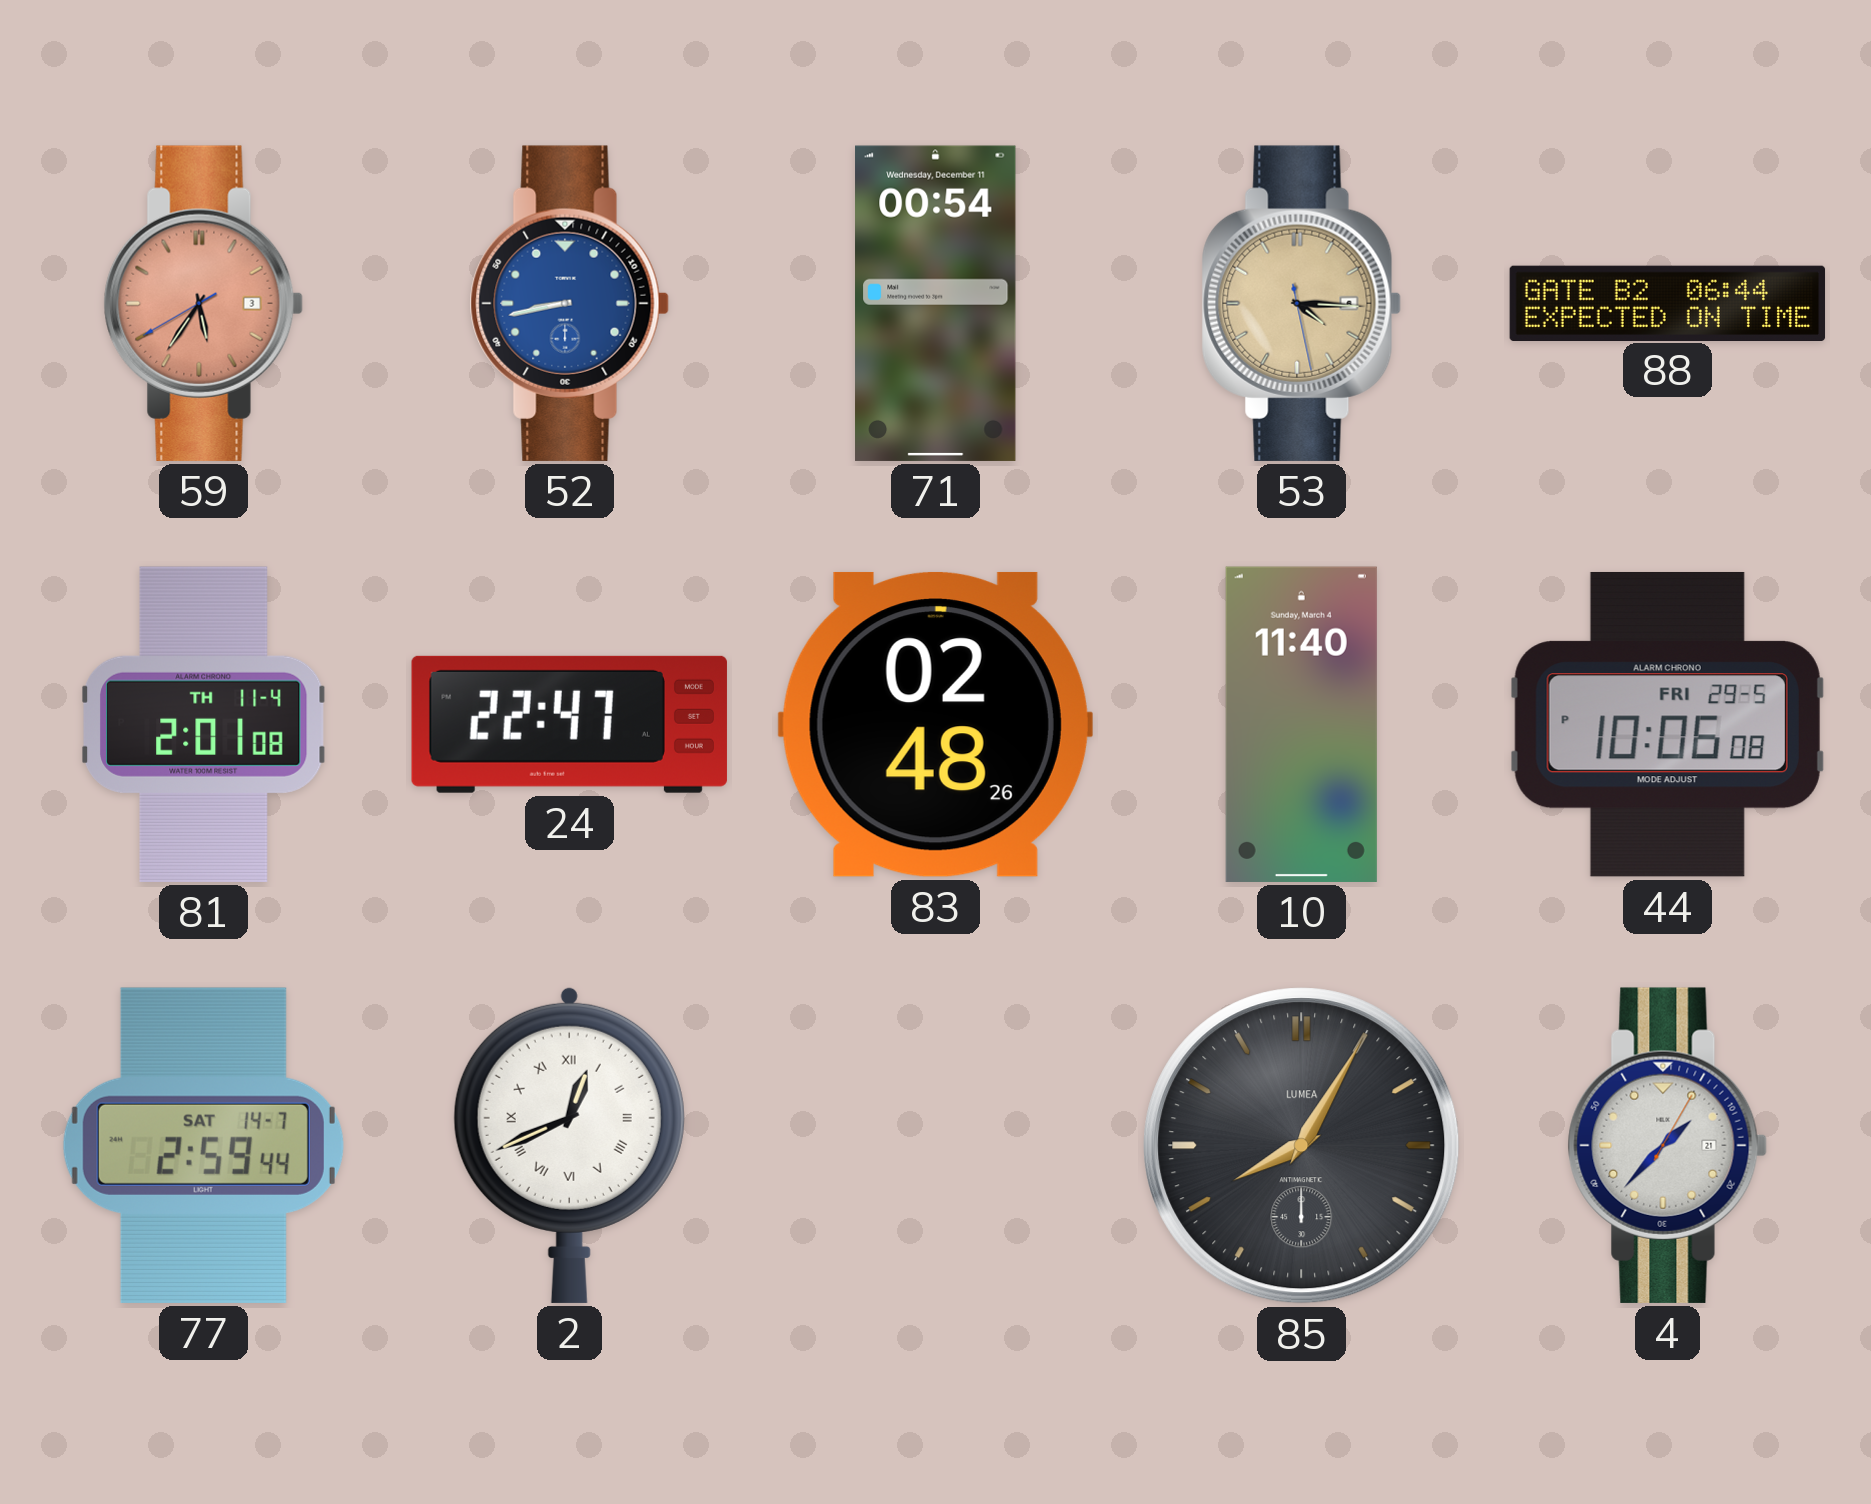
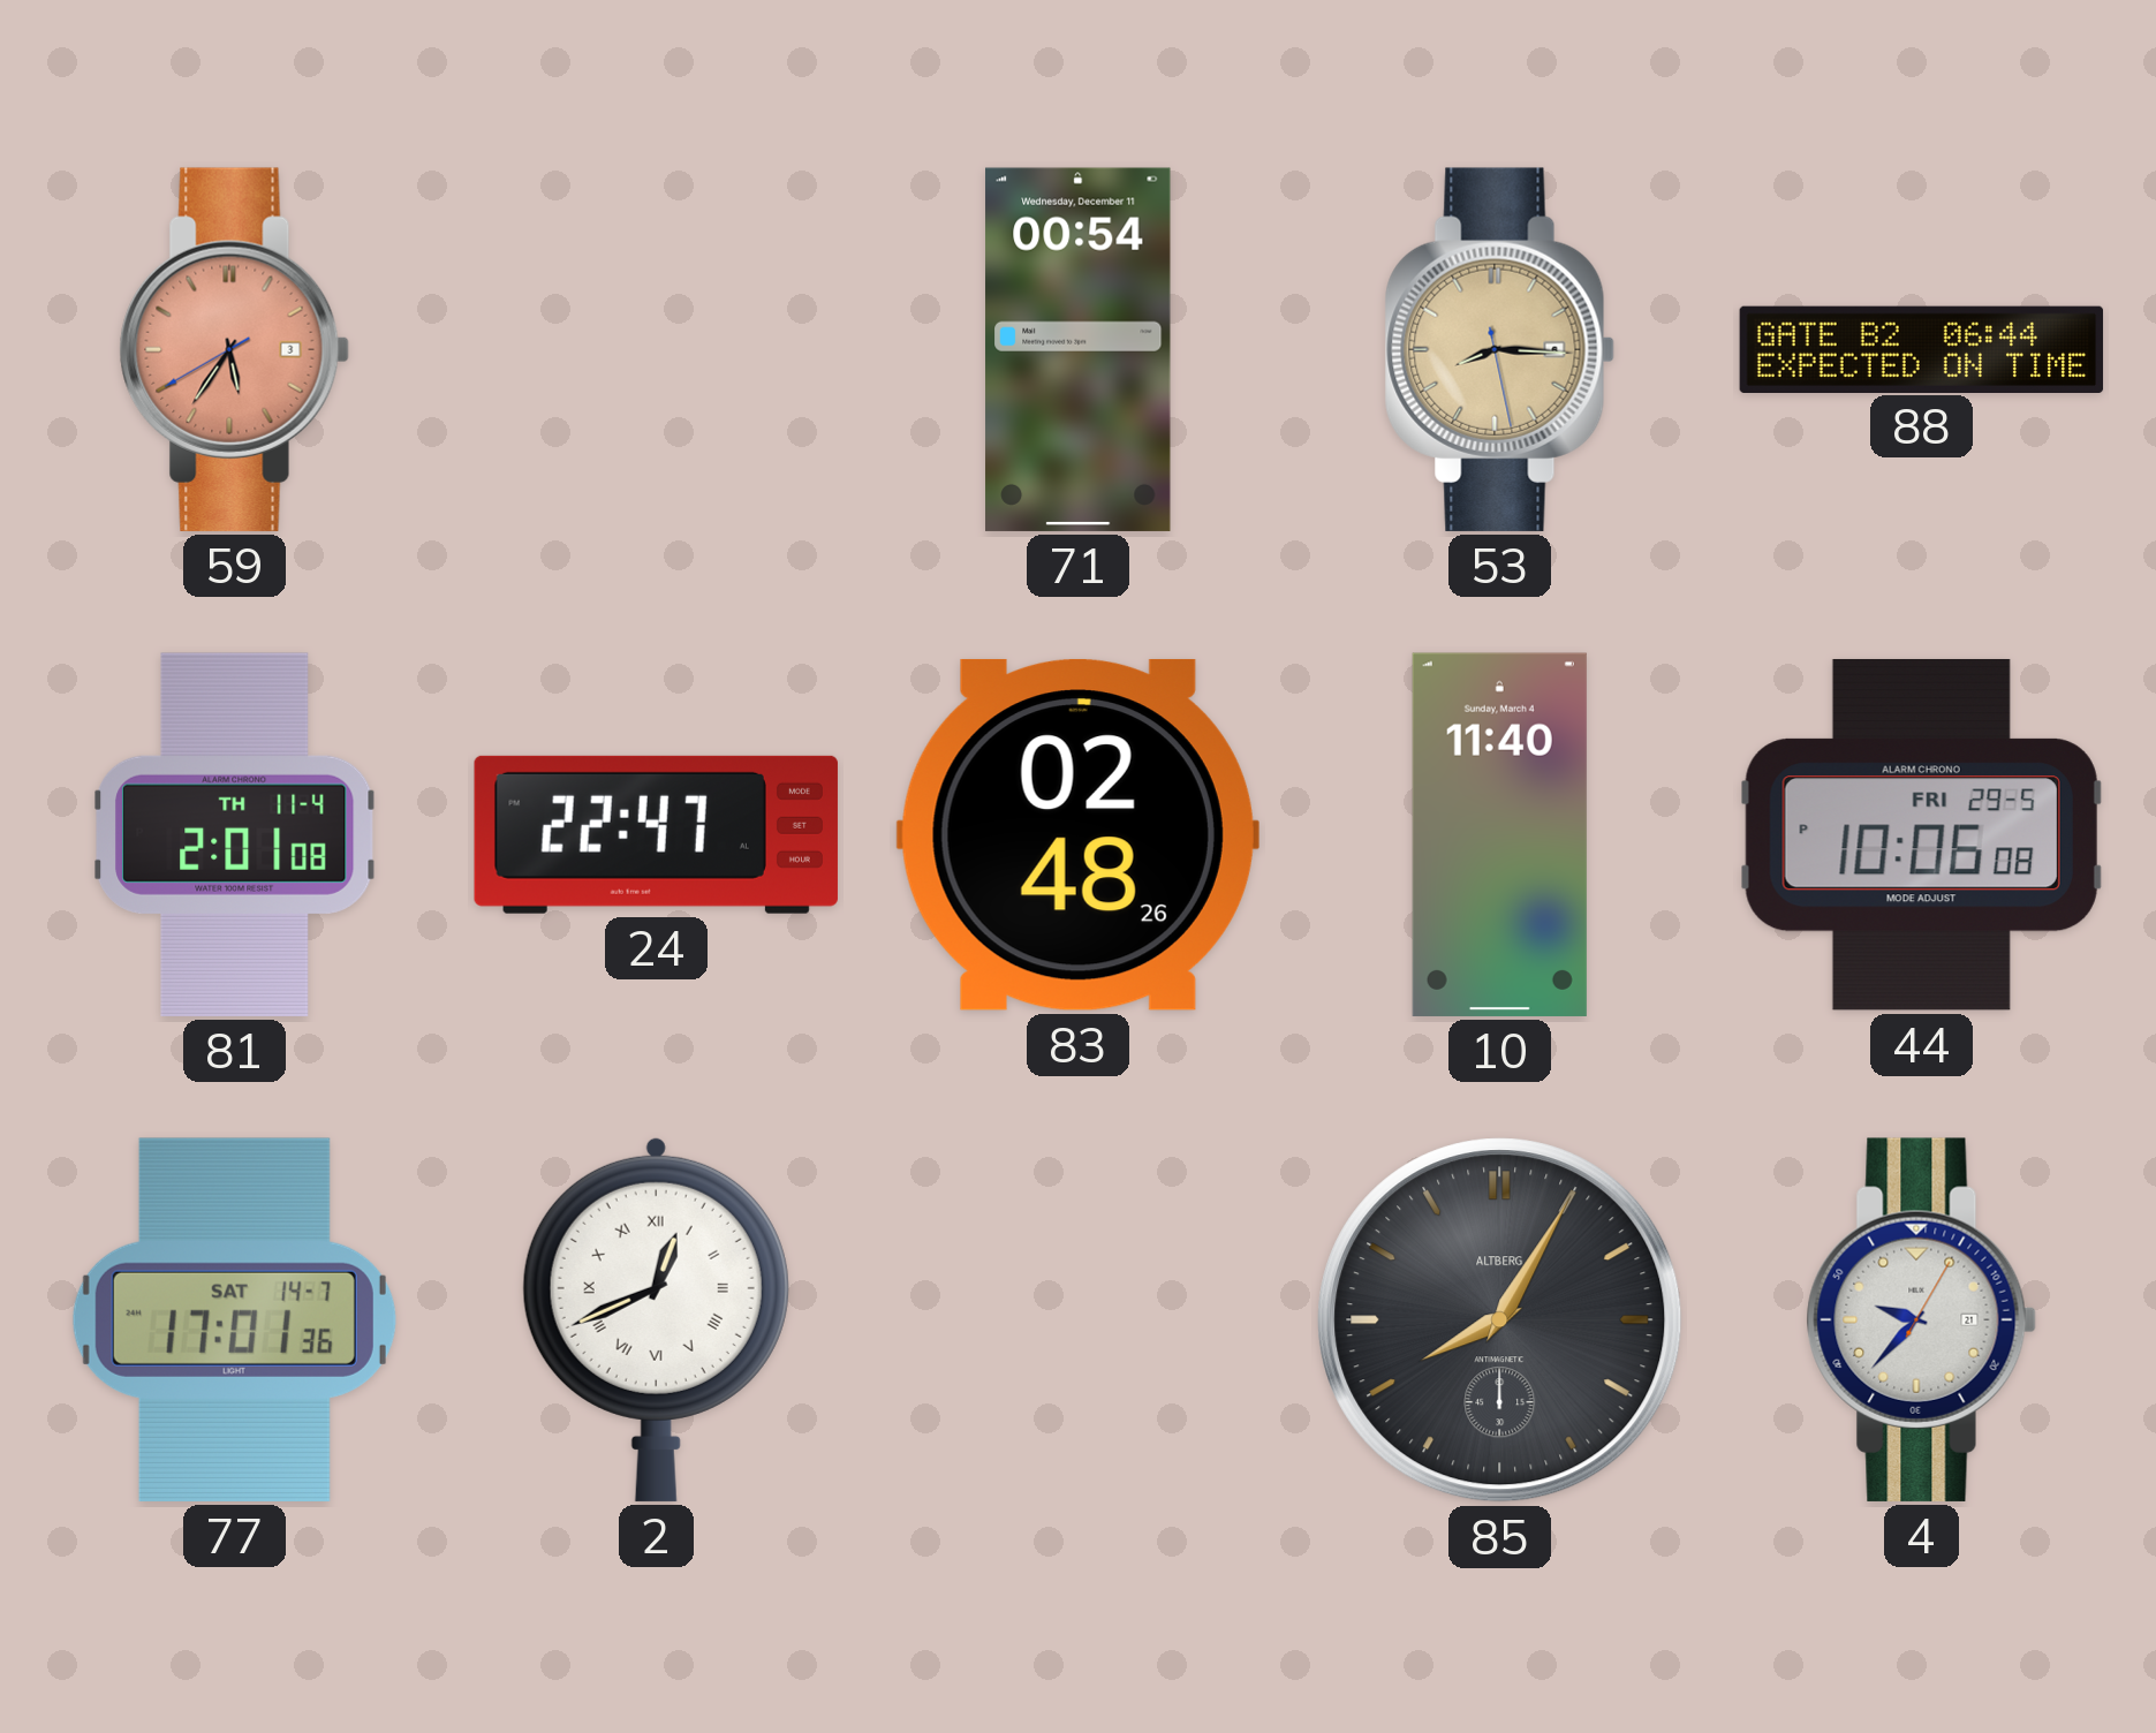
52: 8:43 -> none
53: 4:15 -> 8:15
77: 2:59 -> 17:01
85 brand: LUMEA -> ALTBERG
4: 1:37 -> 9:37
